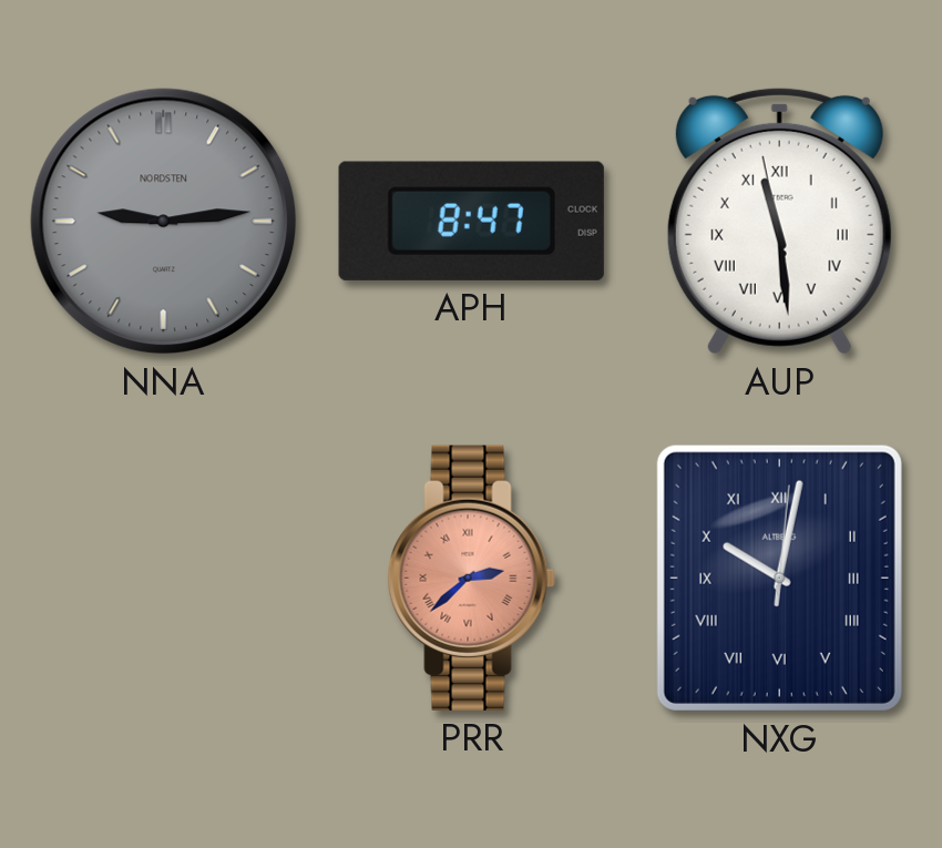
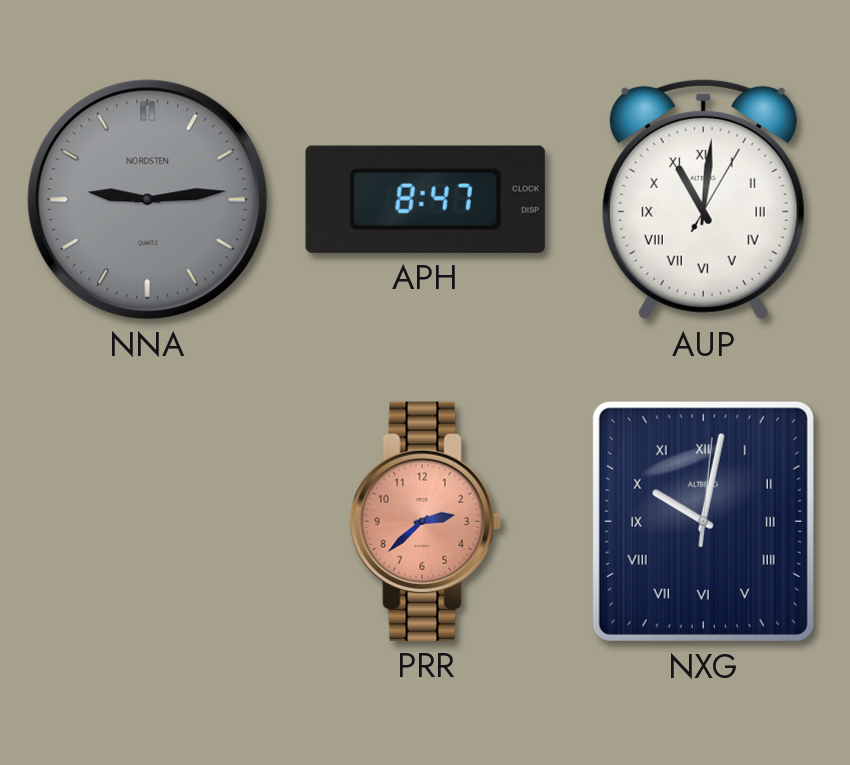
AUP: 11:28 -> 11:01
PRR numerals: Roman -> Arabic
